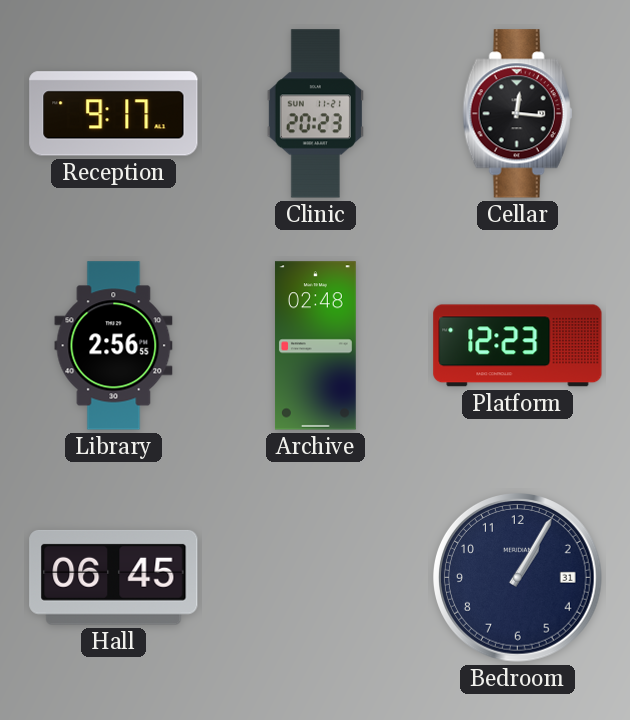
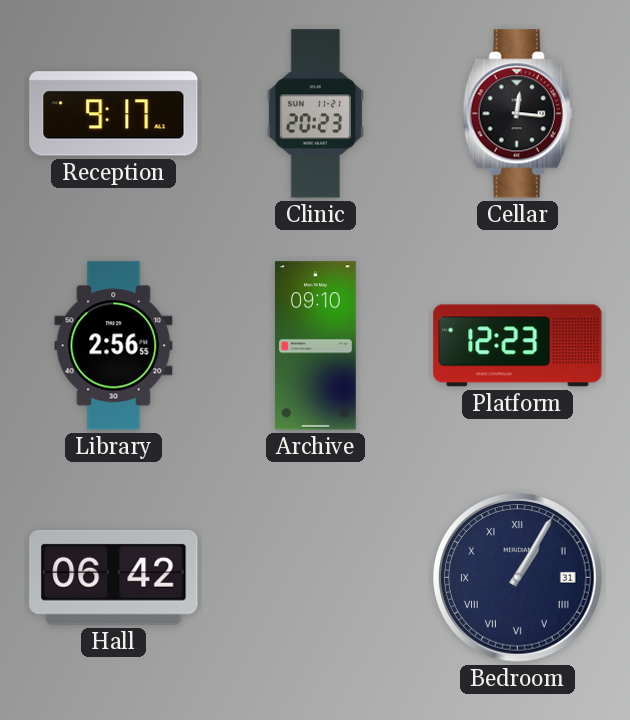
Archive: 02:48 -> 09:10
Hall: 06:45 -> 06:42
Bedroom numerals: Arabic -> Roman
